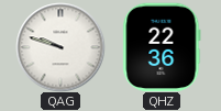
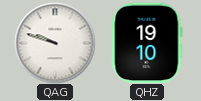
QHZ: 22:36 -> 19:10
